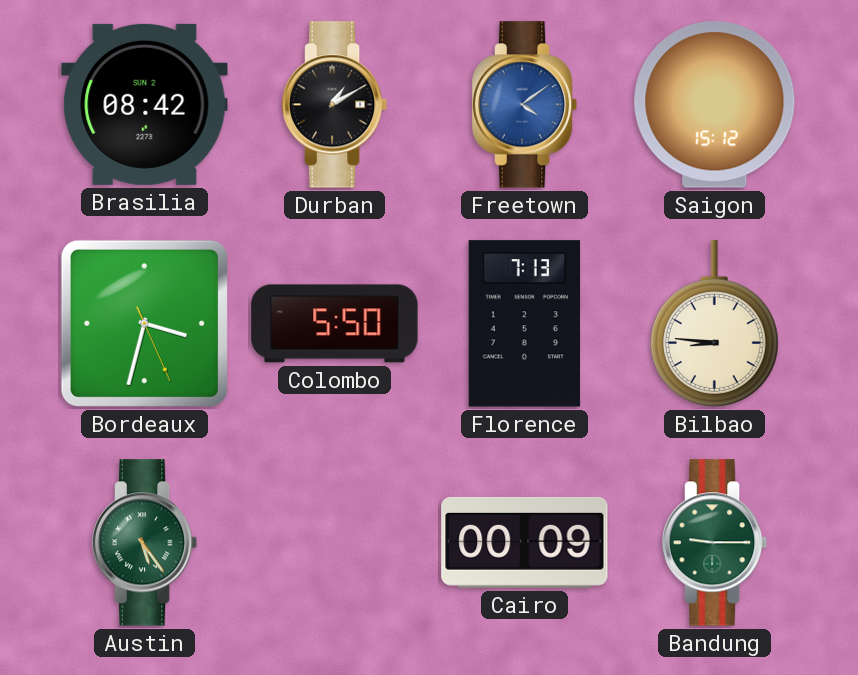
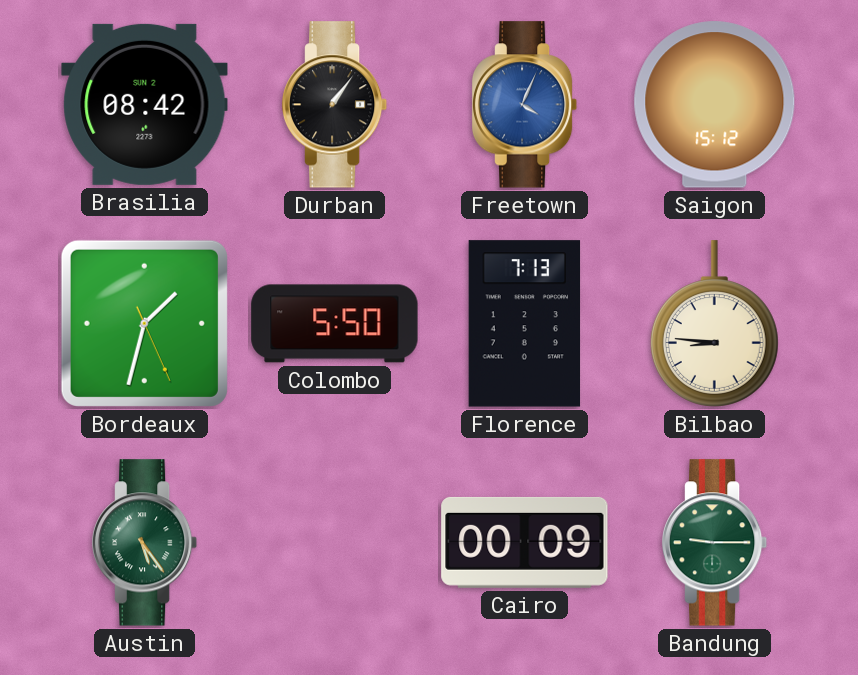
Durban: 1:10 -> 1:06
Freetown: 4:09 -> 4:04
Bordeaux: 3:32 -> 1:32
